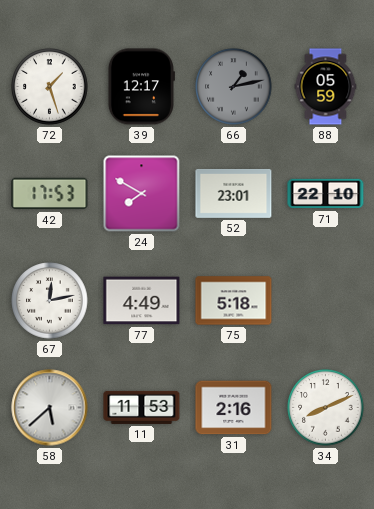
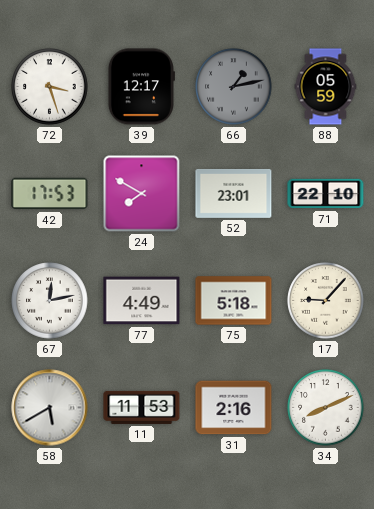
72: 1:27 -> 3:27
17: none -> 9:07
58: 5:38 -> 5:40
